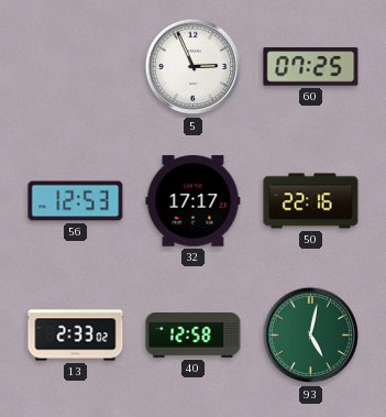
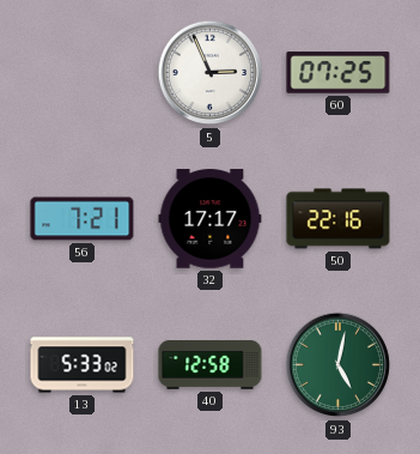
56: 12:53 -> 7:21
13: 2:33 -> 5:33
